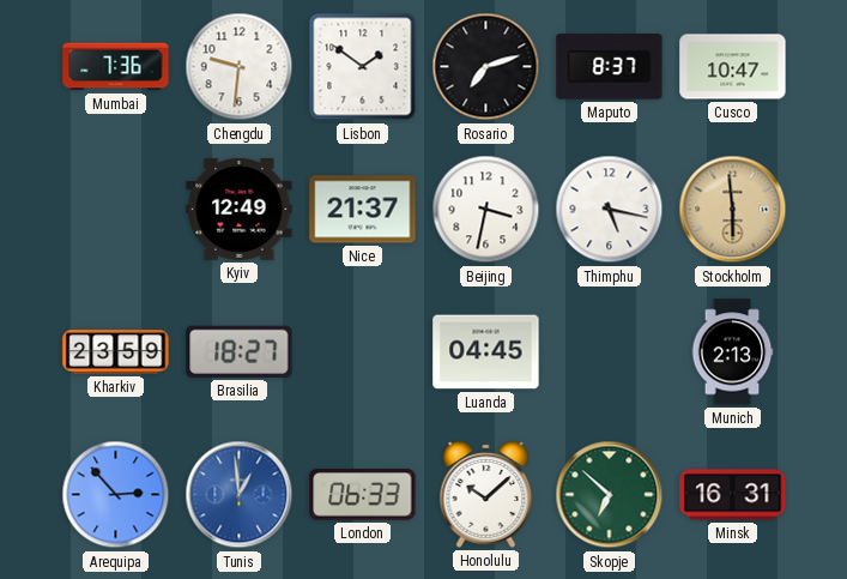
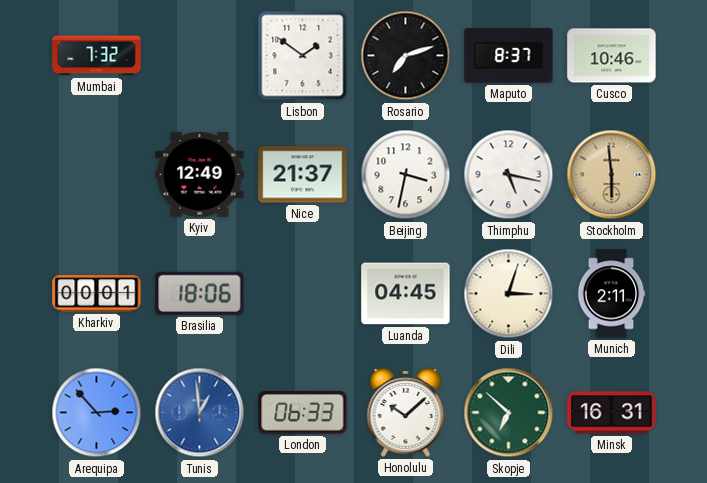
Mumbai: 7:36 -> 7:32
Chengdu: 9:31 -> none
Cusco: 10:47 -> 10:46
Kharkiv: 23:59 -> 00:01
Brasilia: 18:27 -> 18:06
Dili: none -> 3:03
Munich: 2:13 -> 2:11
